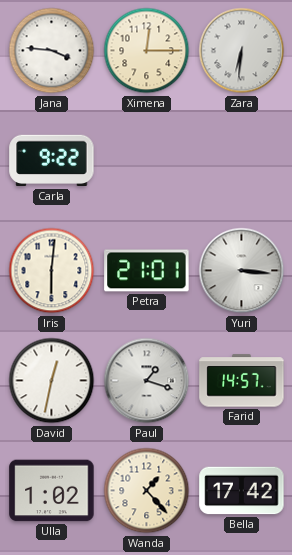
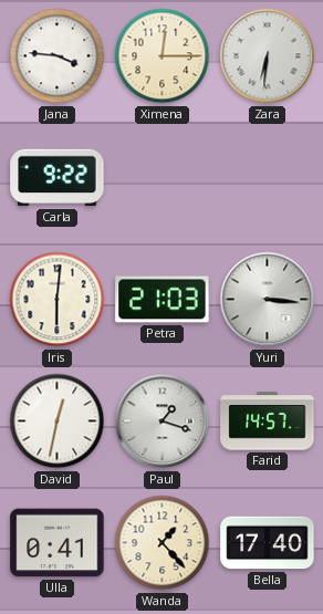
Petra: 21:01 -> 21:03
Ulla: 1:02 -> 0:41
Bella: 17:42 -> 17:40
